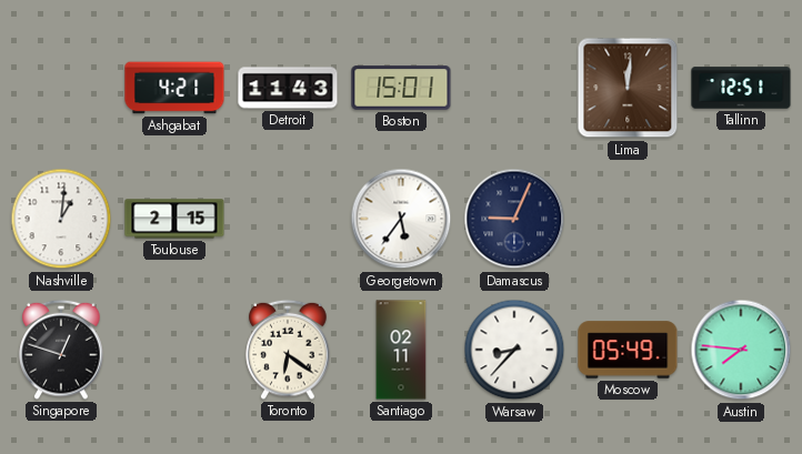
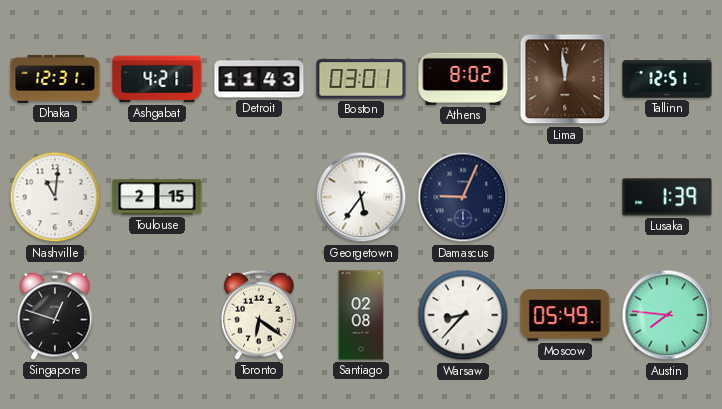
Dhaka: none -> 12:31
Boston: 15:01 -> 03:01
Athens: none -> 8:02
Lima: 12:01 -> 11:59
Nashville: 1:01 -> 11:01
Lusaka: none -> 1:39
Santiago: 02:11 -> 02:08
